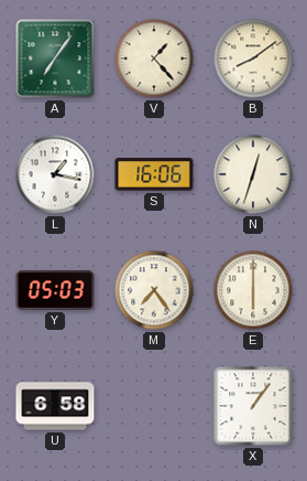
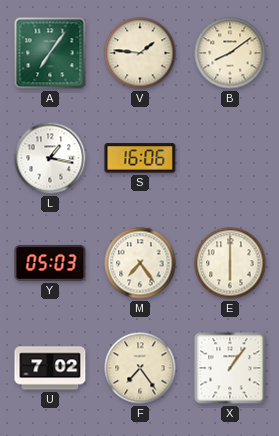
V: 1:23 -> 1:46
N: 12:33 -> none
U: 6:58 -> 7:02
F: none -> 7:24
